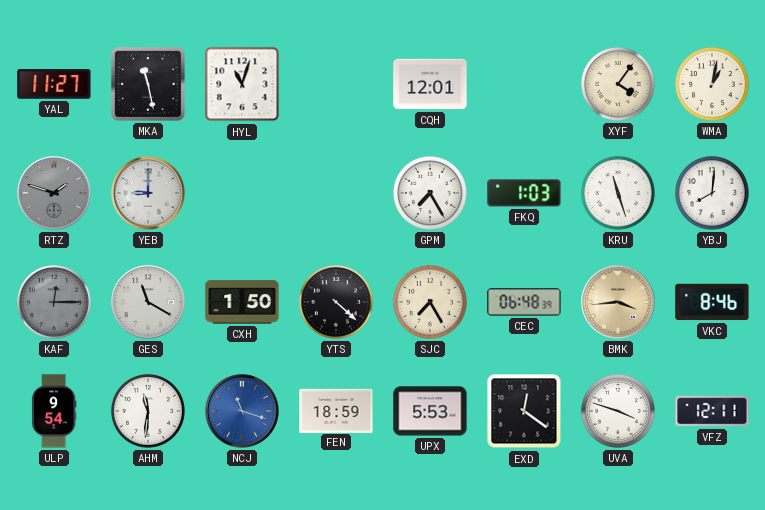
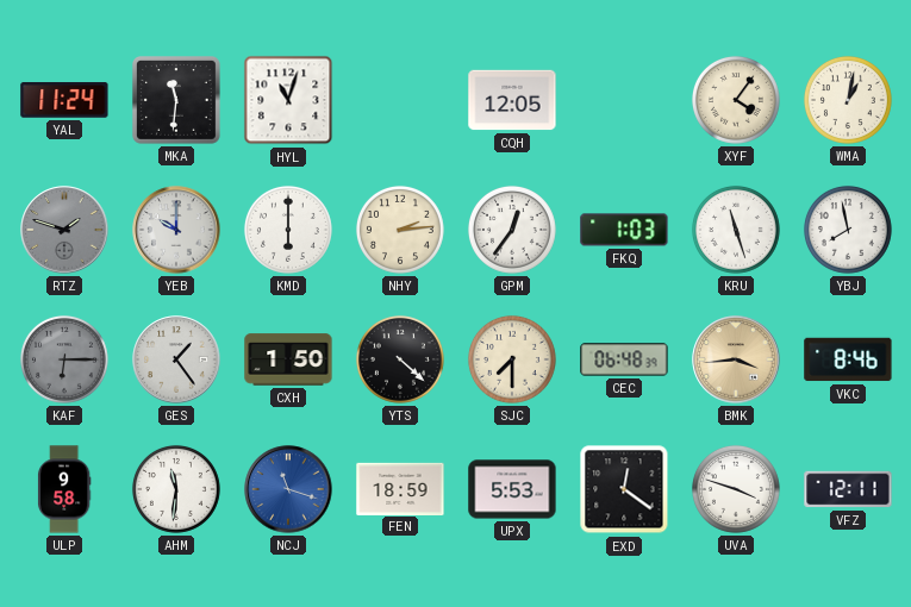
YAL: 11:27 -> 11:24
MKA: 11:28 -> 11:31
CQH: 12:01 -> 12:05
YEB: 9:00 -> 10:00
KMD: none -> 6:00
NHY: none -> 2:14
GPM: 7:25 -> 12:36
YBJ: 8:01 -> 7:58
KAF: 12:15 -> 6:15
GES: 11:20 -> 1:24
SJC: 7:25 -> 7:30
ULP: 9:54 -> 9:58
